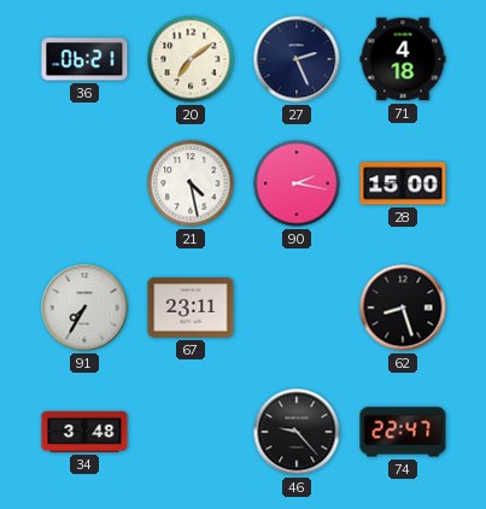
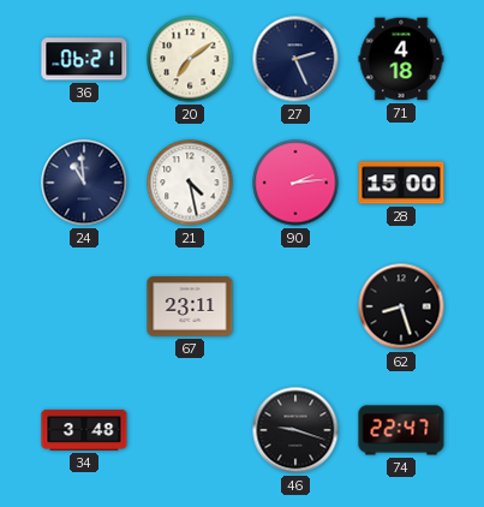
24: none -> 10:59
90: 2:17 -> 2:14
91: 7:35 -> none
46: 9:23 -> 9:18
